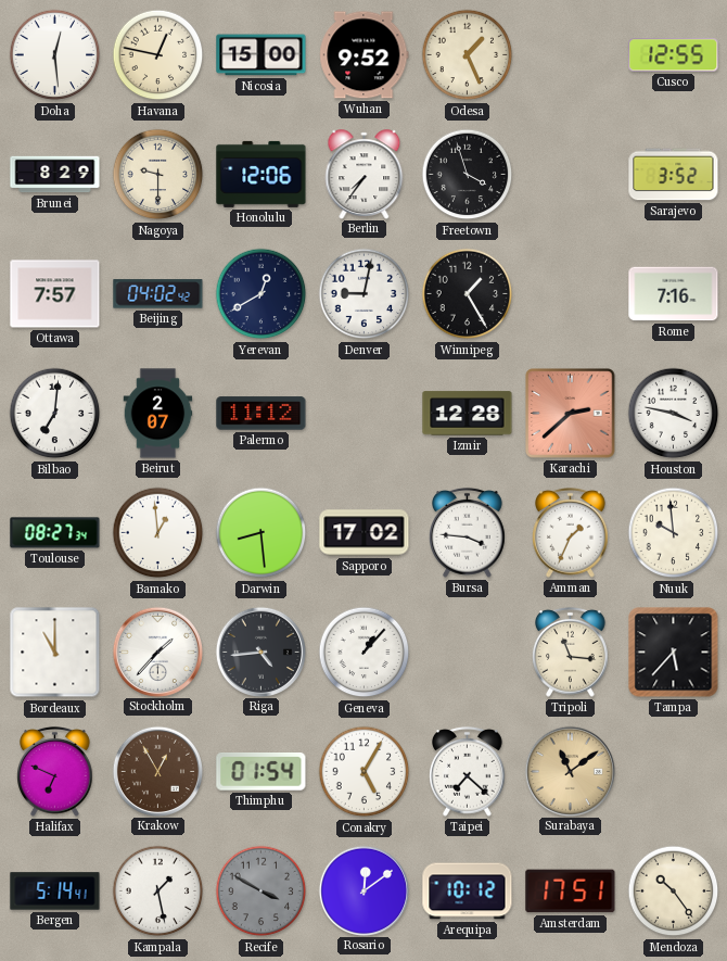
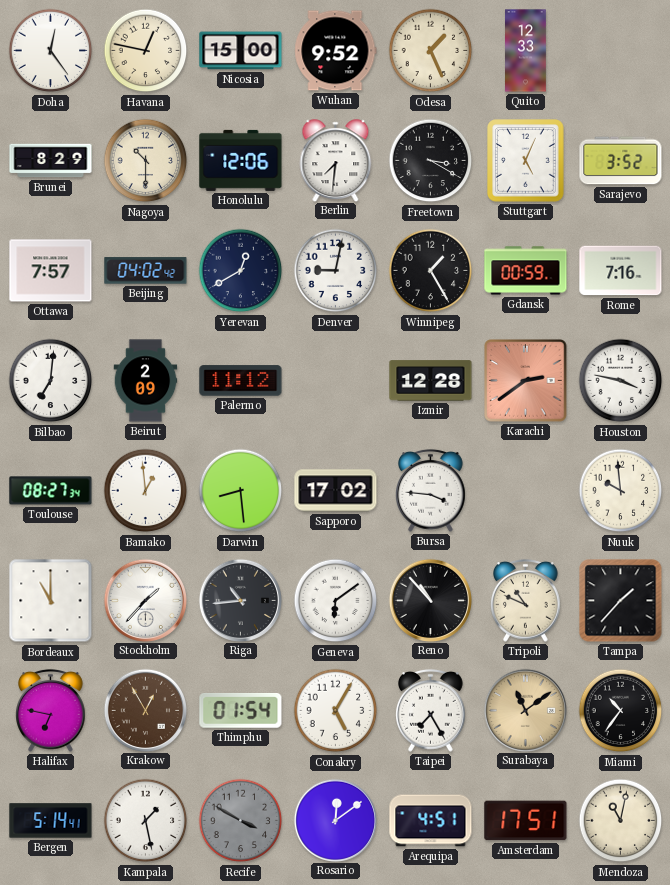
Doha: 12:29 -> 12:24
Quito: none -> 12:33
Cusco: 12:55 -> none
Nagoya: 9:30 -> 10:30
Berlin: 7:36 -> 7:31
Freetown: 3:57 -> 3:20
Stuttgart: none -> 5:04
Gdansk: none -> 00:59
Beirut: 2:07 -> 2:09
Karachi: 2:38 -> 2:39
Amman: 1:34 -> none
Riga: 4:44 -> 10:44
Geneva: 1:07 -> 6:09
Reno: none -> 10:53
Tripoli: 11:16 -> 10:49
Tampa: 5:37 -> 1:37
Halifax: 6:49 -> 6:47
Taipei: 7:22 -> 7:25
Miami: none -> 10:36
Arequipa: 10:12 -> 4:51
Mendoza: 10:24 -> 11:02
